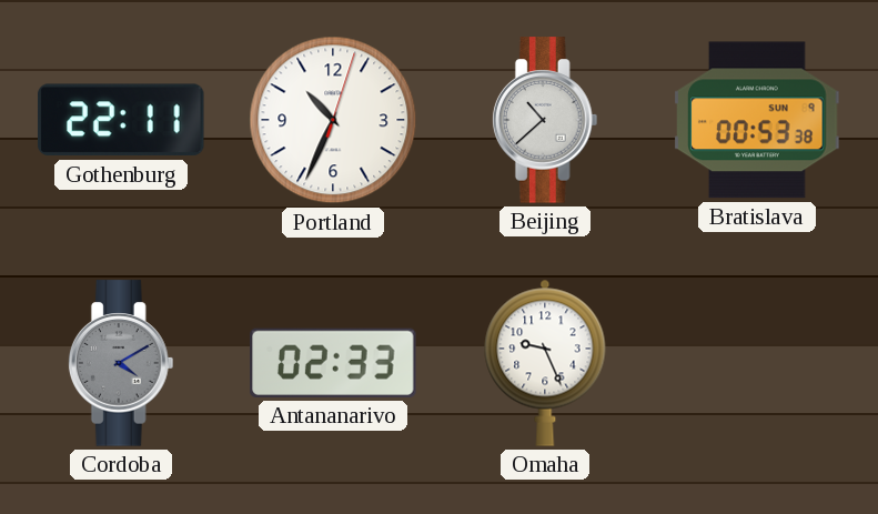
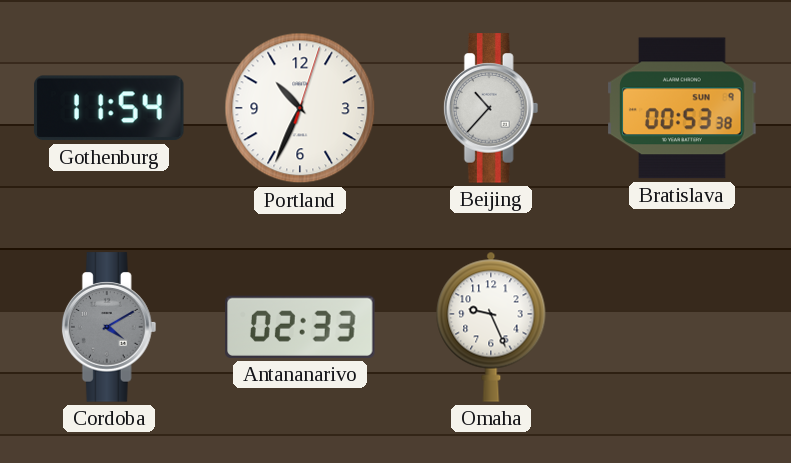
Gothenburg: 22:11 -> 11:54
Beijing: 10:38 -> 10:37
